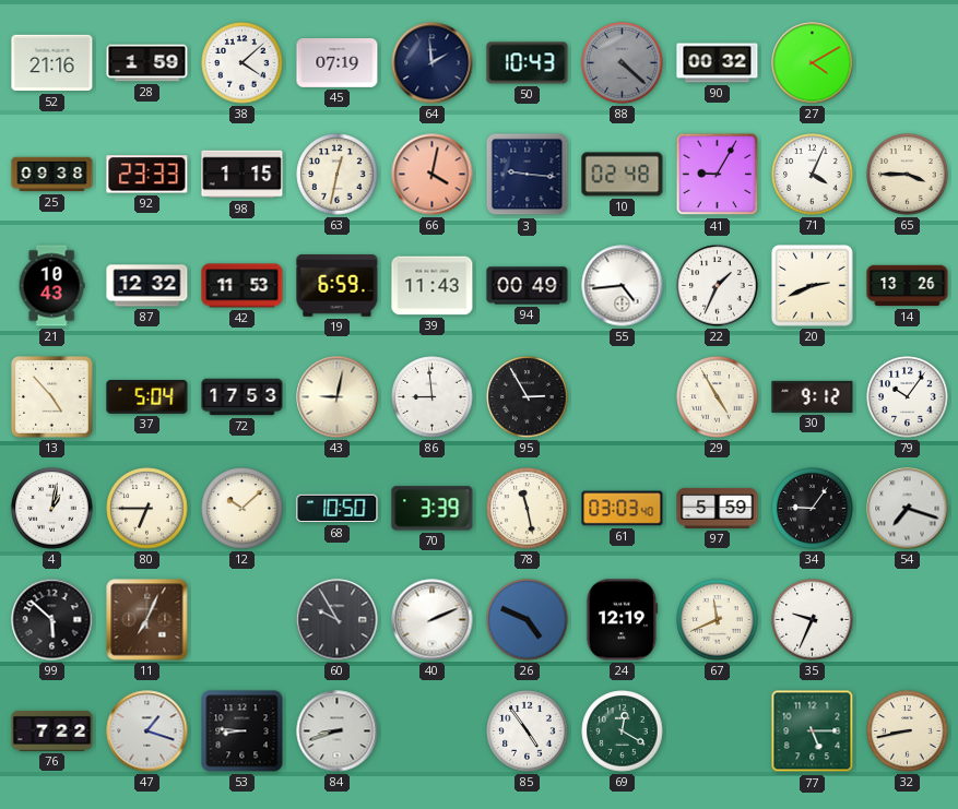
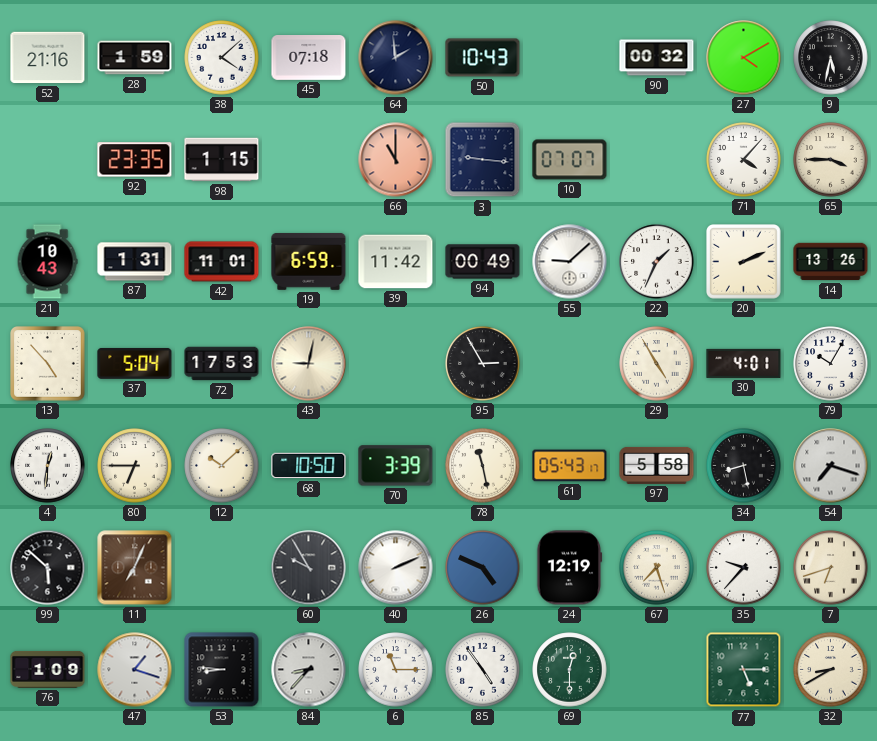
45: 07:19 -> 07:18
88: 4:22 -> none
9: none -> 5:32
25: 09:38 -> none
92: 23:33 -> 23:35
63: 12:32 -> none
66: 4:02 -> 11:00
10: 02:48 -> 07:07
41: 9:05 -> none
71: 4:04 -> 4:07
87: 12:32 -> 1:31
42: 11:53 -> 11:01
39: 11:43 -> 11:42
55: 4:44 -> 9:08
20: 2:41 -> 2:11
86: 8:59 -> none
30: 9:12 -> 4:01
79: 10:06 -> 10:05
4: 1:02 -> 12:31
61: 03:03 -> 05:43
97: 5:59 -> 5:58
34: 9:06 -> 8:28
67: 11:41 -> 7:27
35: 9:34 -> 9:37
7: none -> 6:42
76: 7:22 -> 1:09
84: 8:42 -> 8:37
6: none -> 11:15
69: 12:20 -> 12:30
32: 8:43 -> 8:40
